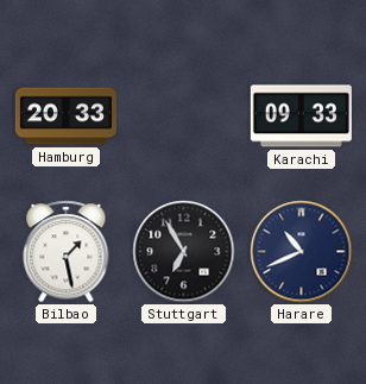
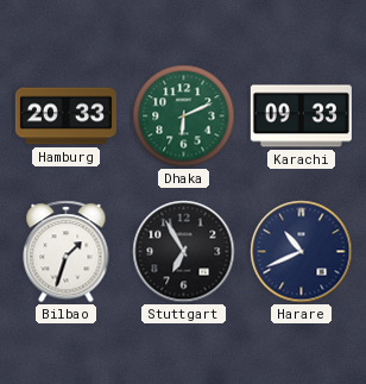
Dhaka: none -> 6:11
Bilbao: 1:28 -> 1:33
